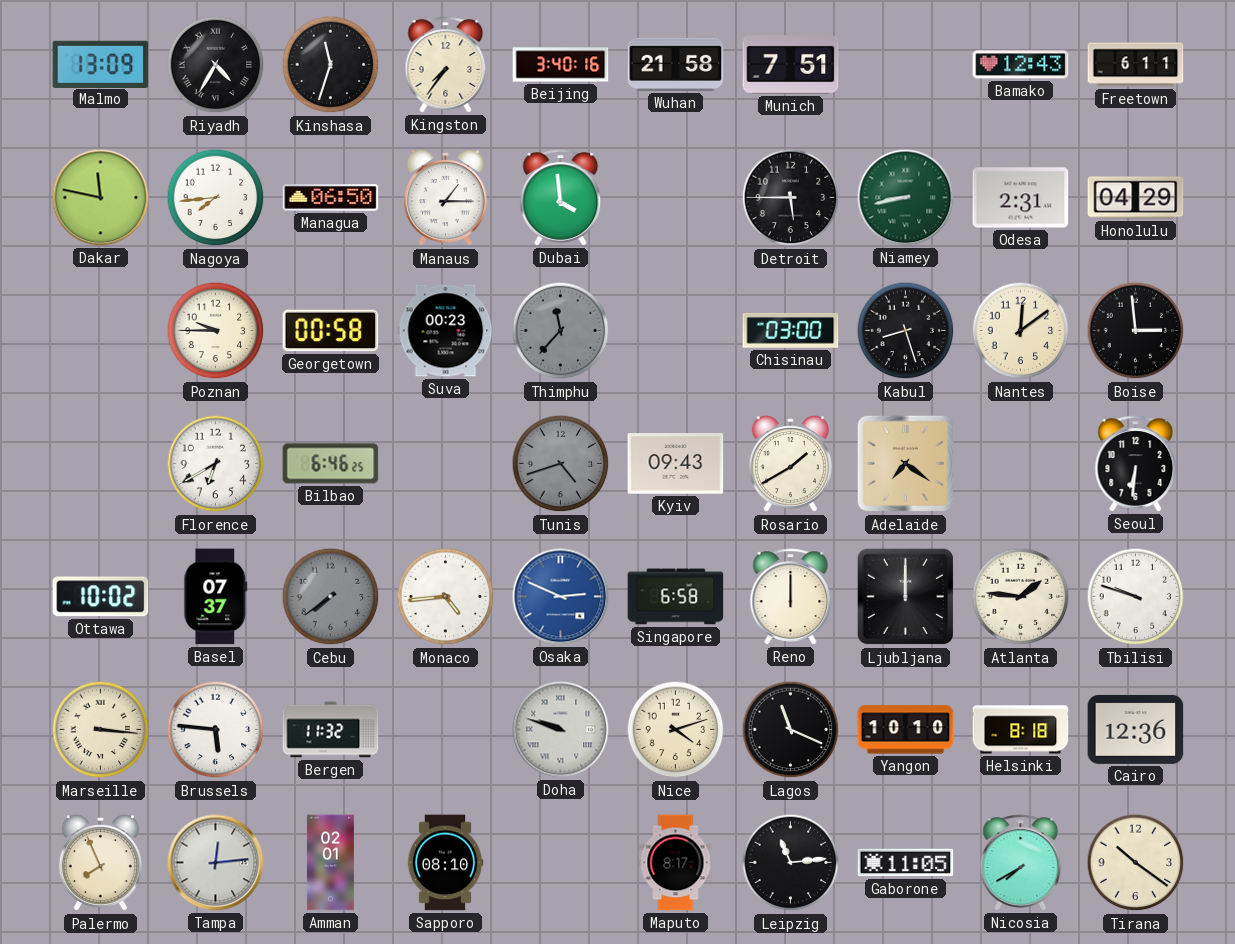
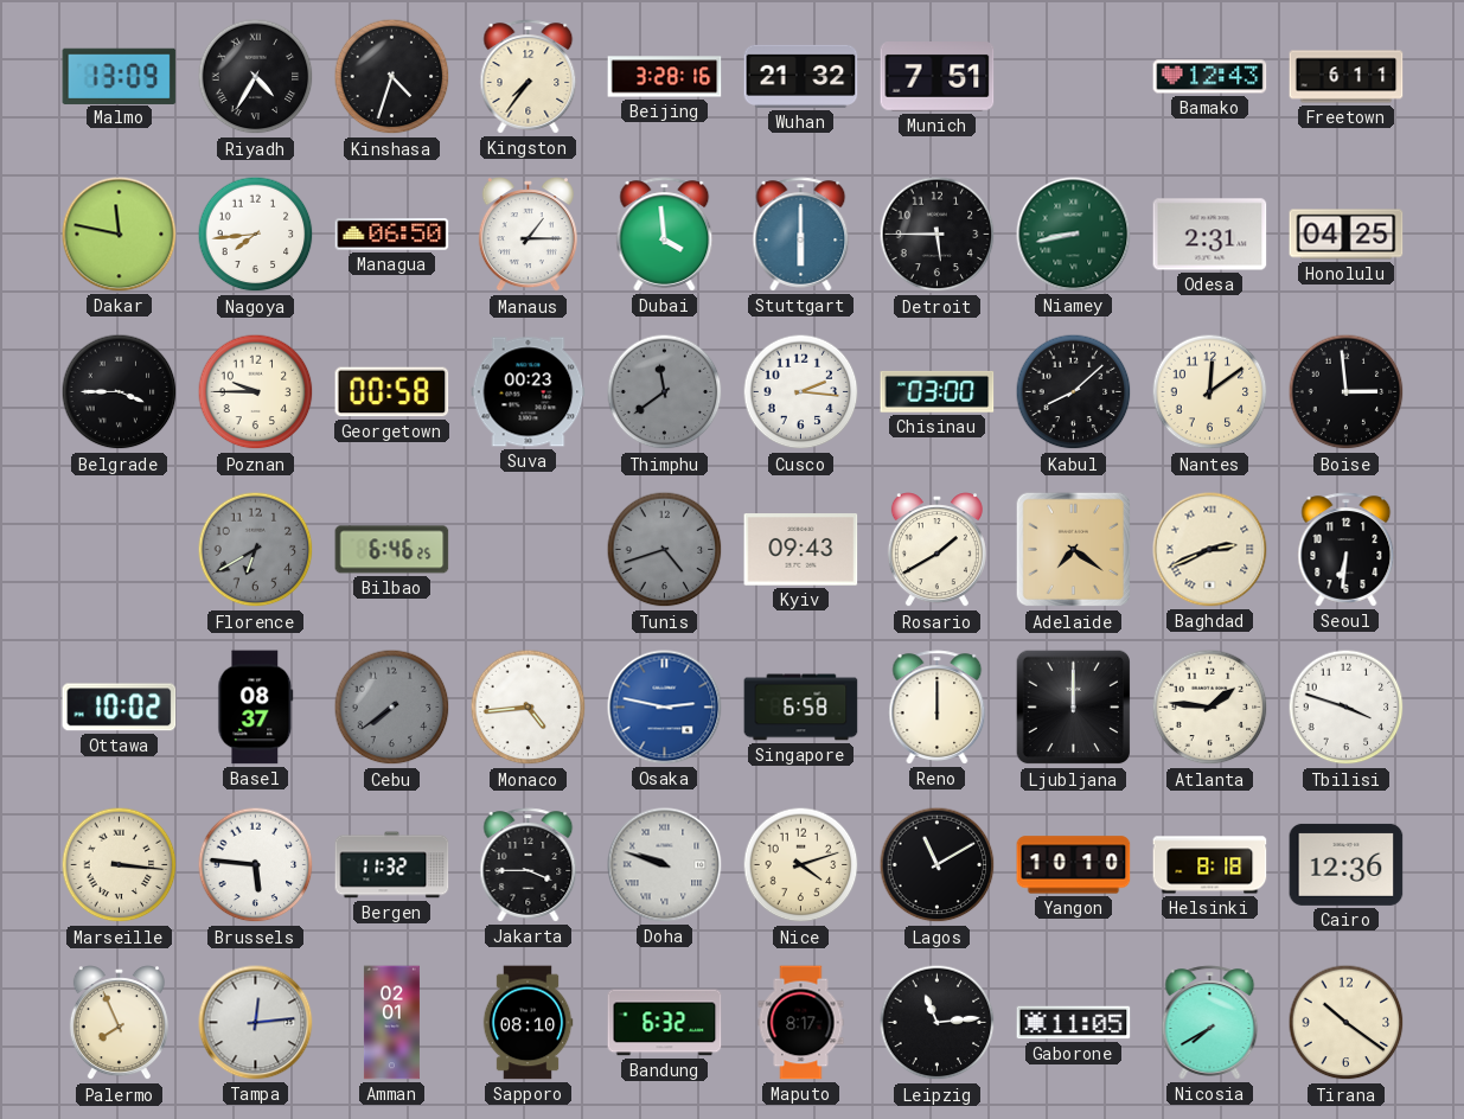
Kinshasa: 11:33 -> 4:33
Beijing: 3:40 -> 3:28
Wuhan: 21:58 -> 21:32
Stuttgart: none -> 6:00
Honolulu: 04:29 -> 04:25
Belgrade: none -> 3:45
Thimphu: 11:37 -> 11:39
Cusco: none -> 2:16
Kabul: 8:27 -> 8:08
Florence dial: white -> grey
Baghdad: none -> 2:41
Basel: 07:37 -> 08:37
Osaka: 2:49 -> 2:47
Tbilisi: 9:48 -> 3:48
Jakarta: none -> 3:45
Lagos: 11:19 -> 11:10
Bandung: none -> 6:32
